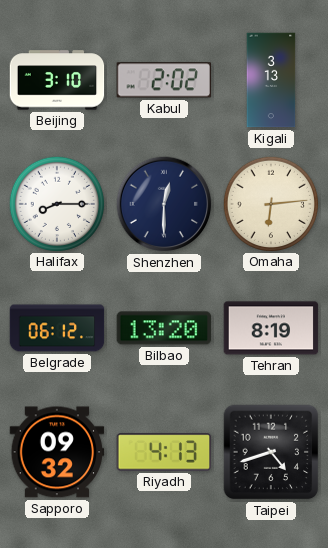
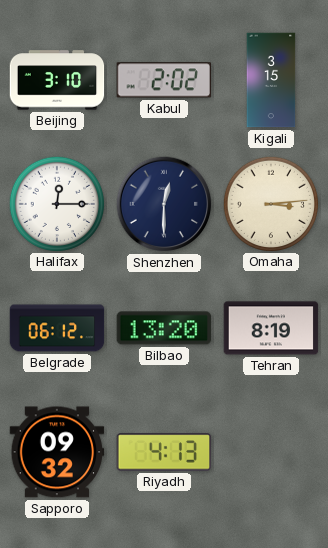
Kigali: 3:13 -> 3:15
Halifax: 8:15 -> 12:15
Omaha: 6:14 -> 3:14
Taipei: 4:42 -> none
